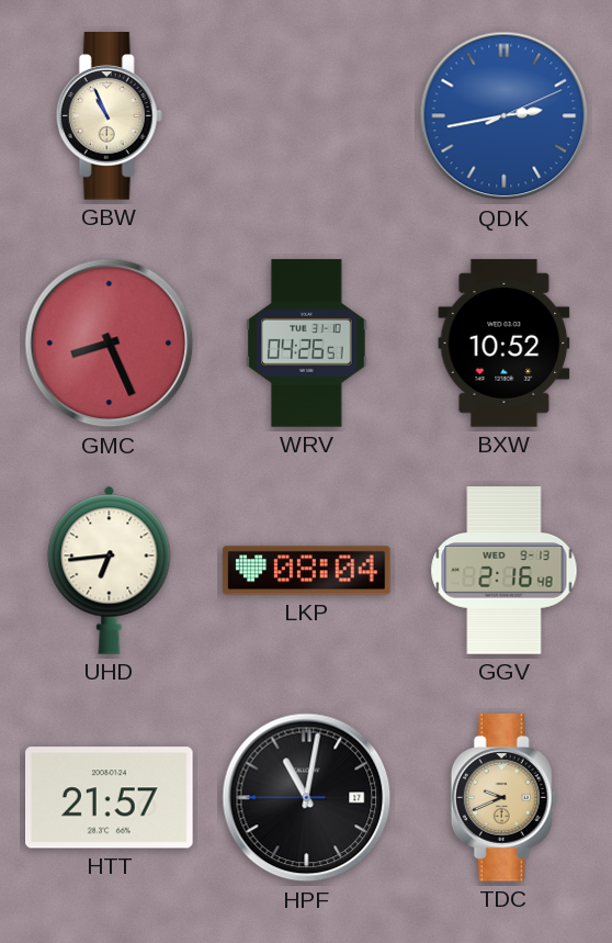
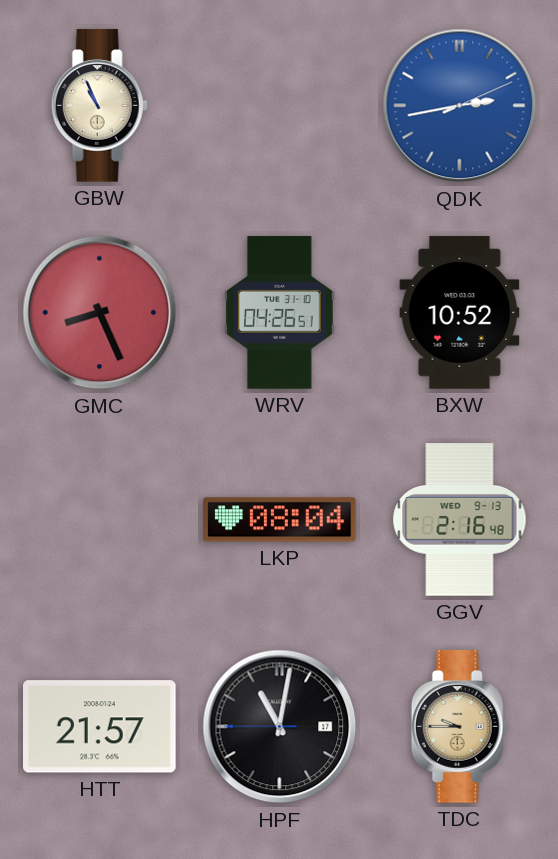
UHD: 6:44 -> none
TDC: 9:41 -> 9:45
